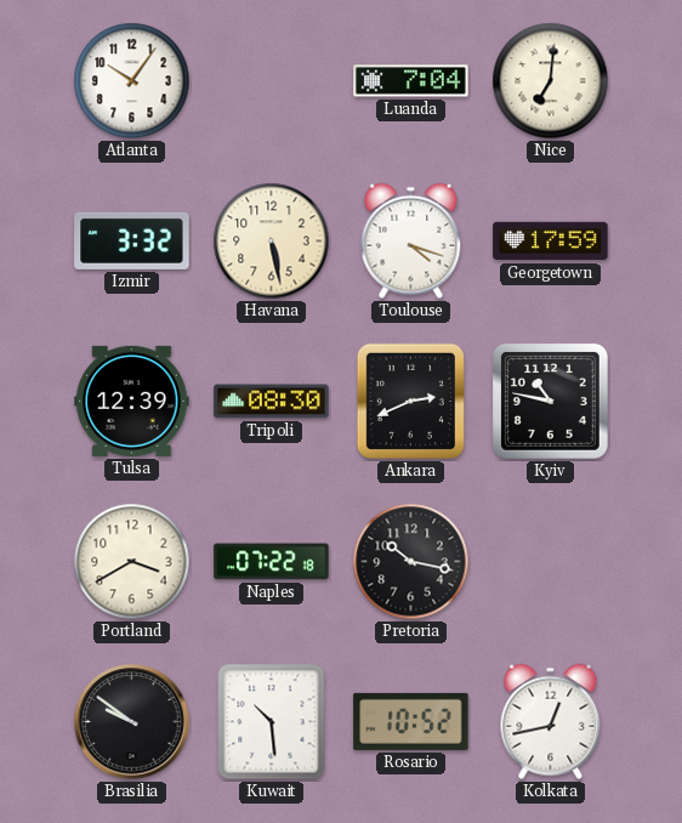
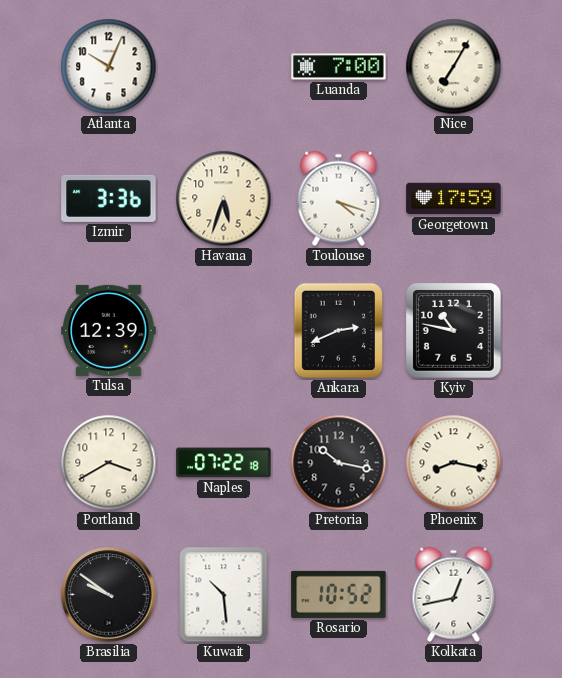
Atlanta: 10:06 -> 10:04
Luanda: 7:04 -> 7:00
Nice: 7:01 -> 7:05
Izmir: 3:32 -> 3:36
Havana: 5:28 -> 5:33
Tripoli: 08:30 -> none
Phoenix: none -> 8:17
